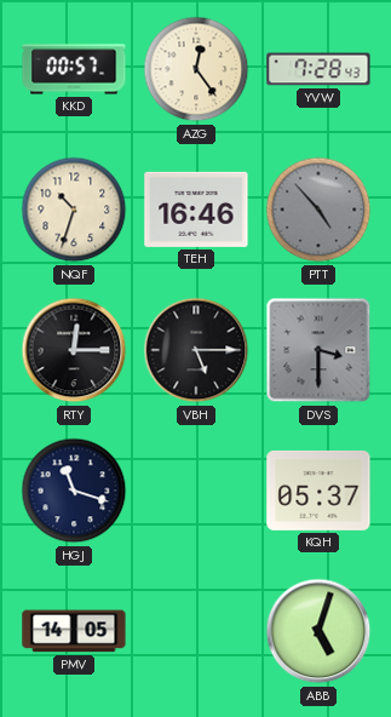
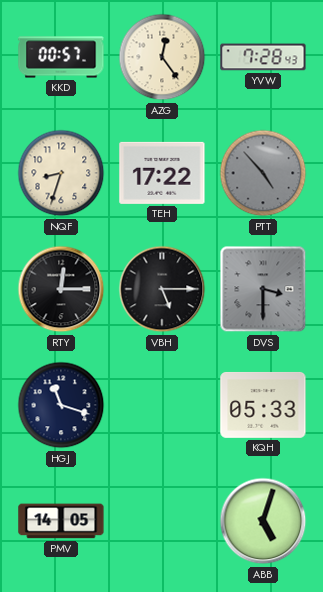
NQF: 10:33 -> 8:33
TEH: 16:46 -> 17:22
KQH: 05:37 -> 05:33
